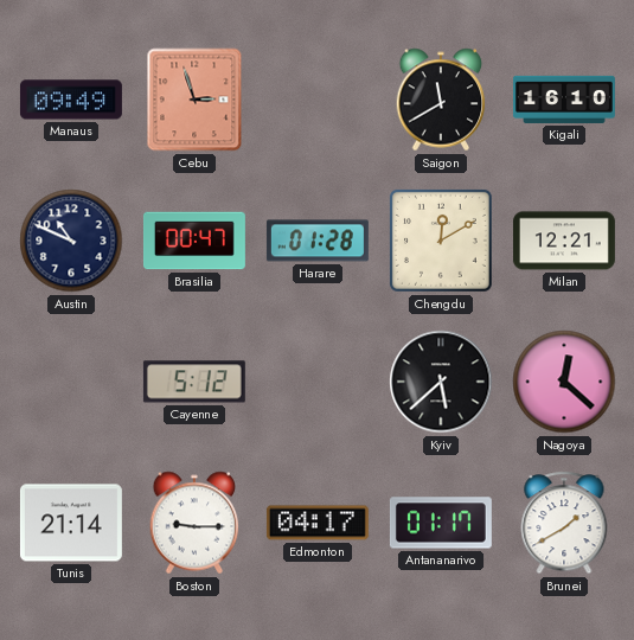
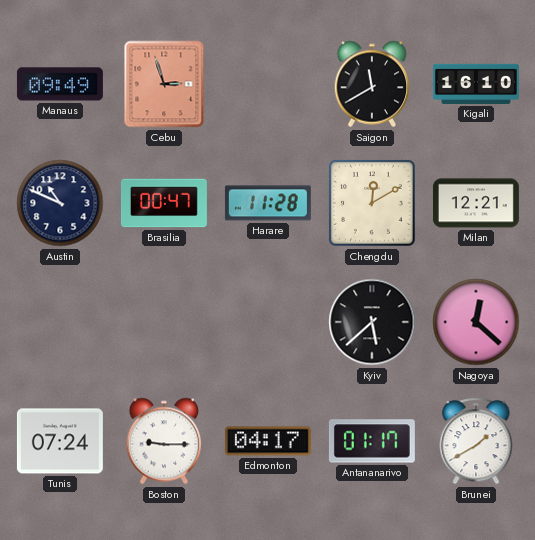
Harare: 01:28 -> 11:28
Cayenne: 5:12 -> none
Tunis: 21:14 -> 07:24
